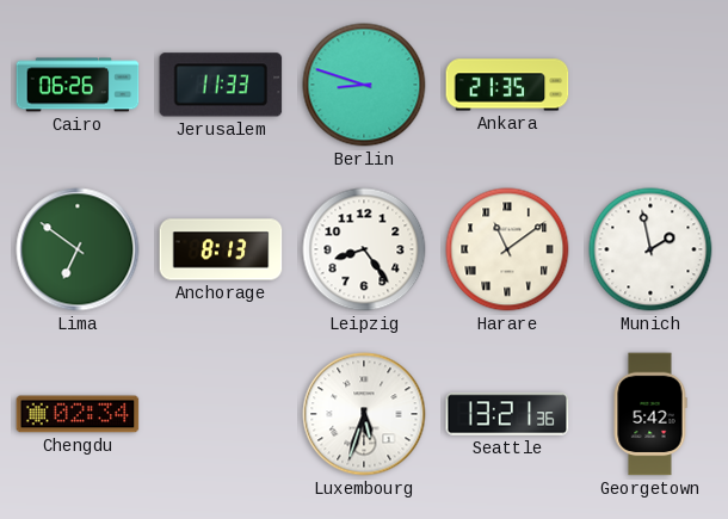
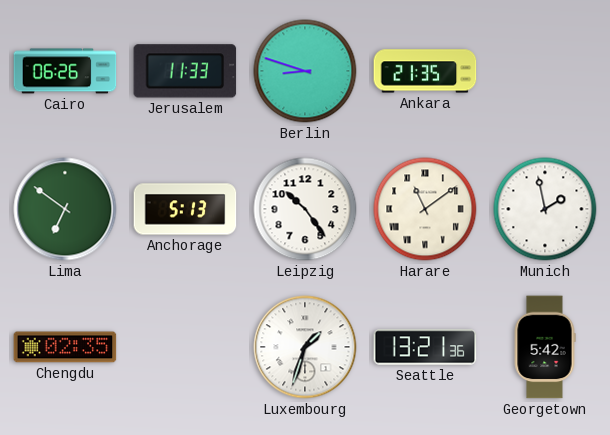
Anchorage: 8:13 -> 5:13
Leipzig: 8:24 -> 10:24
Chengdu: 02:34 -> 02:35
Luxembourg: 5:33 -> 1:33
